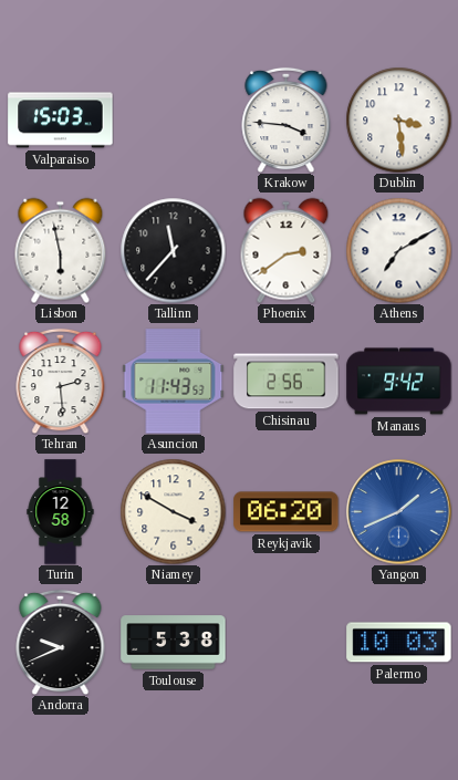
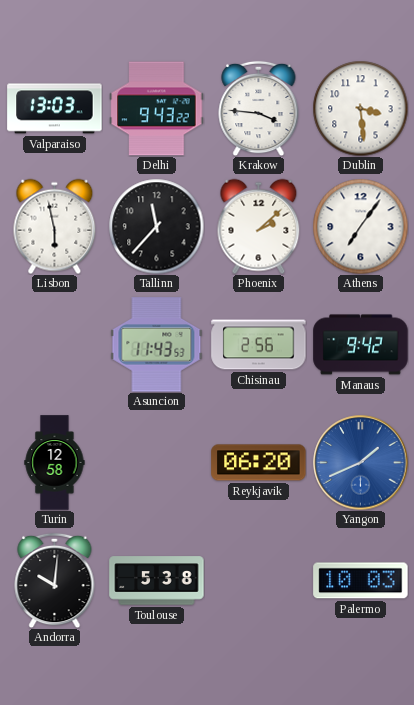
Valparaiso: 15:03 -> 13:03
Delhi: none -> 9:43
Phoenix: 2:39 -> 2:08
Athens: 7:10 -> 7:06
Tehran: 2:29 -> none
Niamey: 3:50 -> none
Andorra: 9:41 -> 10:01
